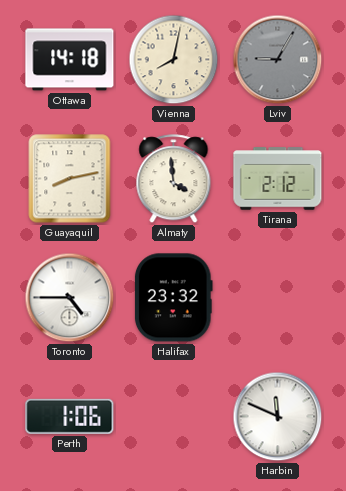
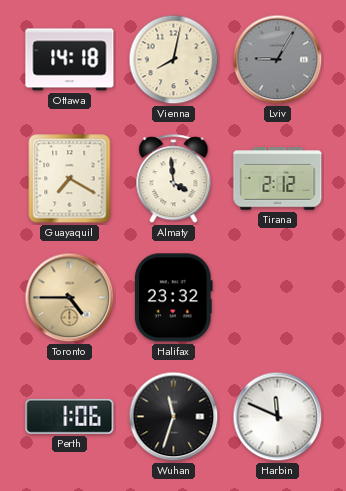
Guayaquil: 8:13 -> 7:20
Toronto dial: white -> champagne
Wuhan: none -> 11:33
